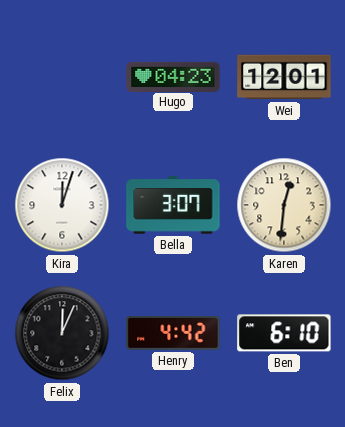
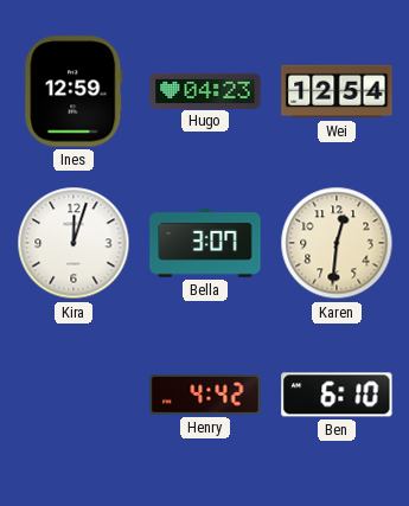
Ines: none -> 12:59
Wei: 12:01 -> 12:54
Felix: 12:04 -> none
